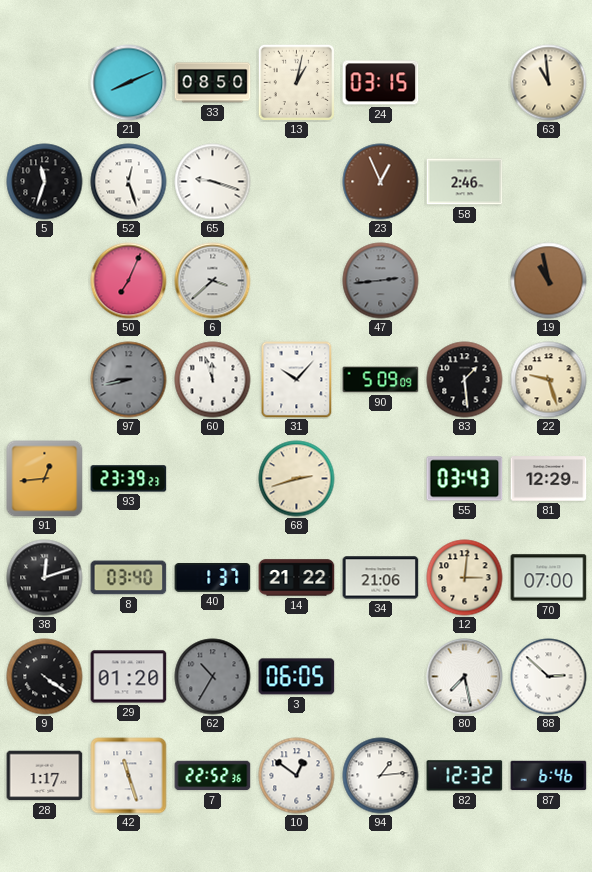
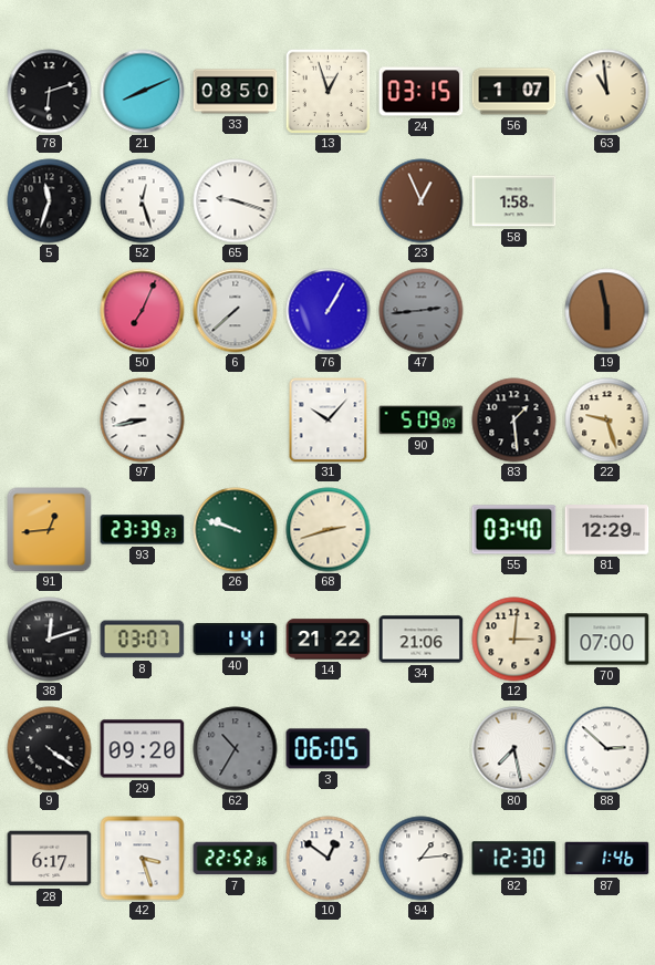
78: none -> 6:12
13: 1:02 -> 12:57
56: none -> 1:07
58: 2:46 -> 1:58
6: 3:38 -> 7:38
76: none -> 1:05
19: 10:58 -> 5:58
97 dial: grey -> white
60: 11:57 -> none
26: none -> 9:48
55: 03:43 -> 03:40
8: 03:40 -> 03:07
40: 1:37 -> 1:41
29: 01:20 -> 09:20
28: 1:17 -> 6:17
42: 11:27 -> 3:27
82: 12:32 -> 12:30
87: 6:46 -> 1:46
